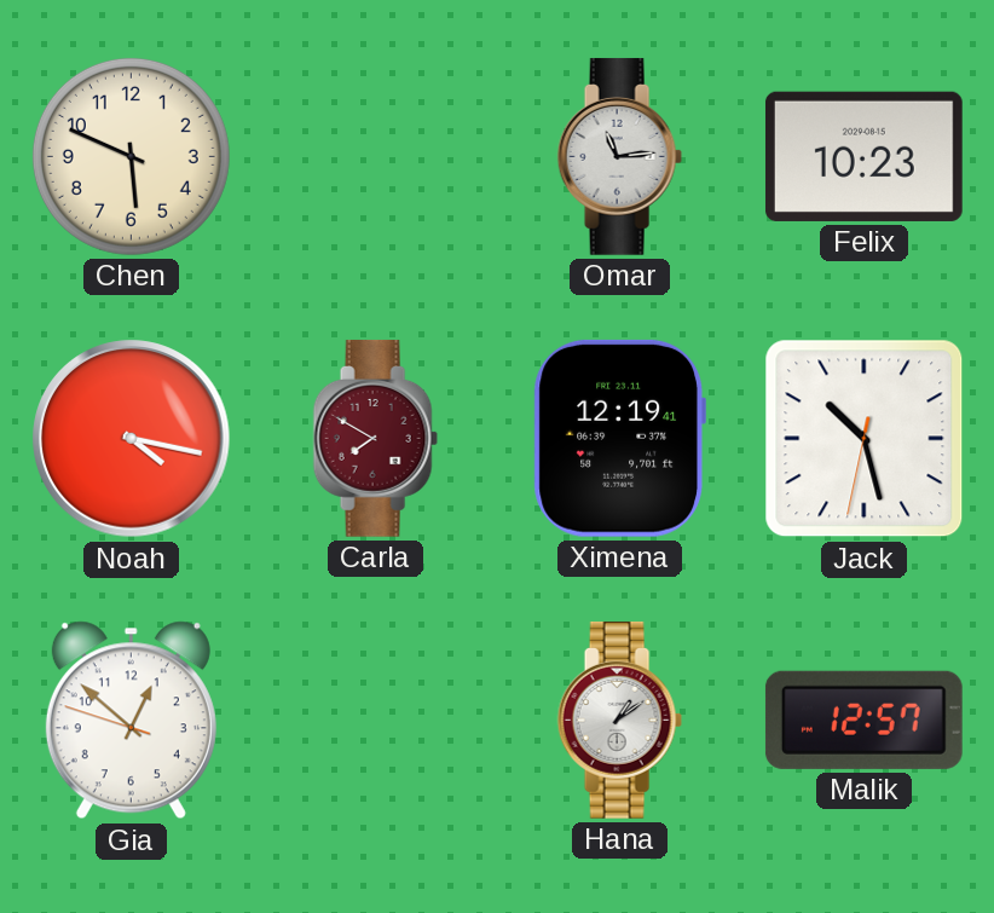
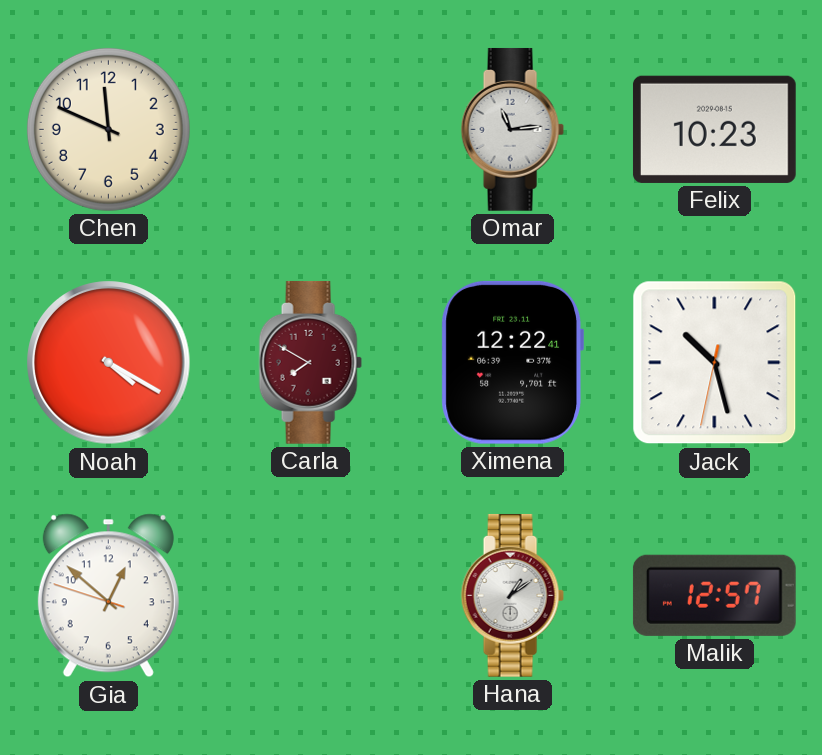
Chen: 5:49 -> 11:49
Noah: 4:17 -> 4:20
Ximena: 12:19 -> 12:22
